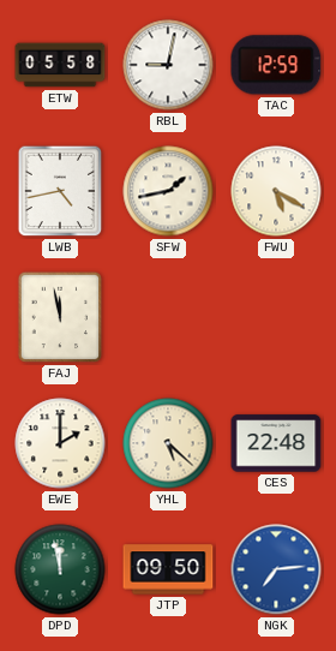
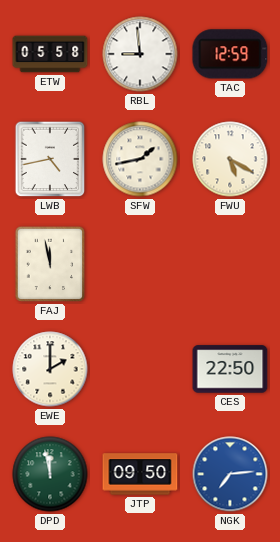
RBL: 9:02 -> 8:59
YHL: 5:22 -> none
CES: 22:48 -> 22:50
